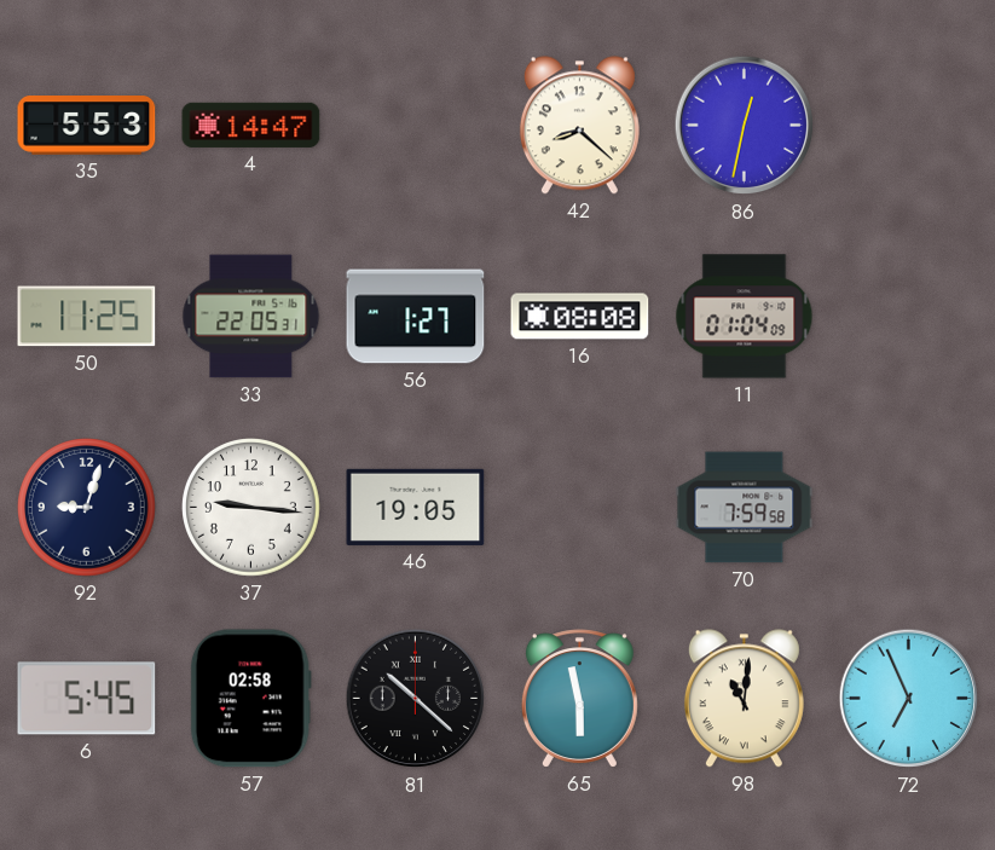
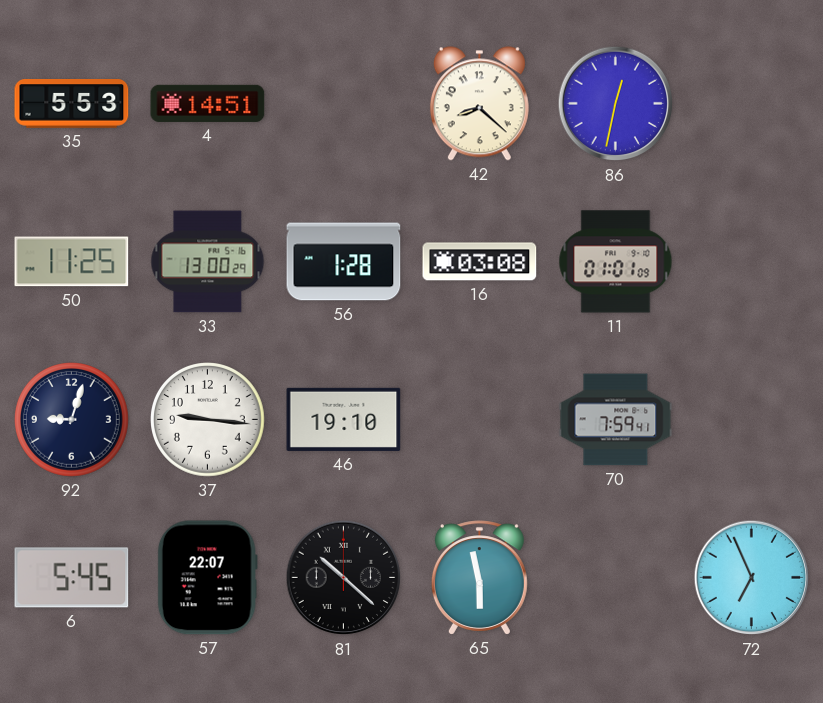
4: 14:47 -> 14:51
33: 22:05 -> 13:00
56: 1:27 -> 1:28
16: 08:08 -> 03:08
11: 01:04 -> 01:01
46: 19:05 -> 19:10
70: 7:59:58 -> 7:59:41
57: 02:58 -> 22:07
98: 11:01 -> none
